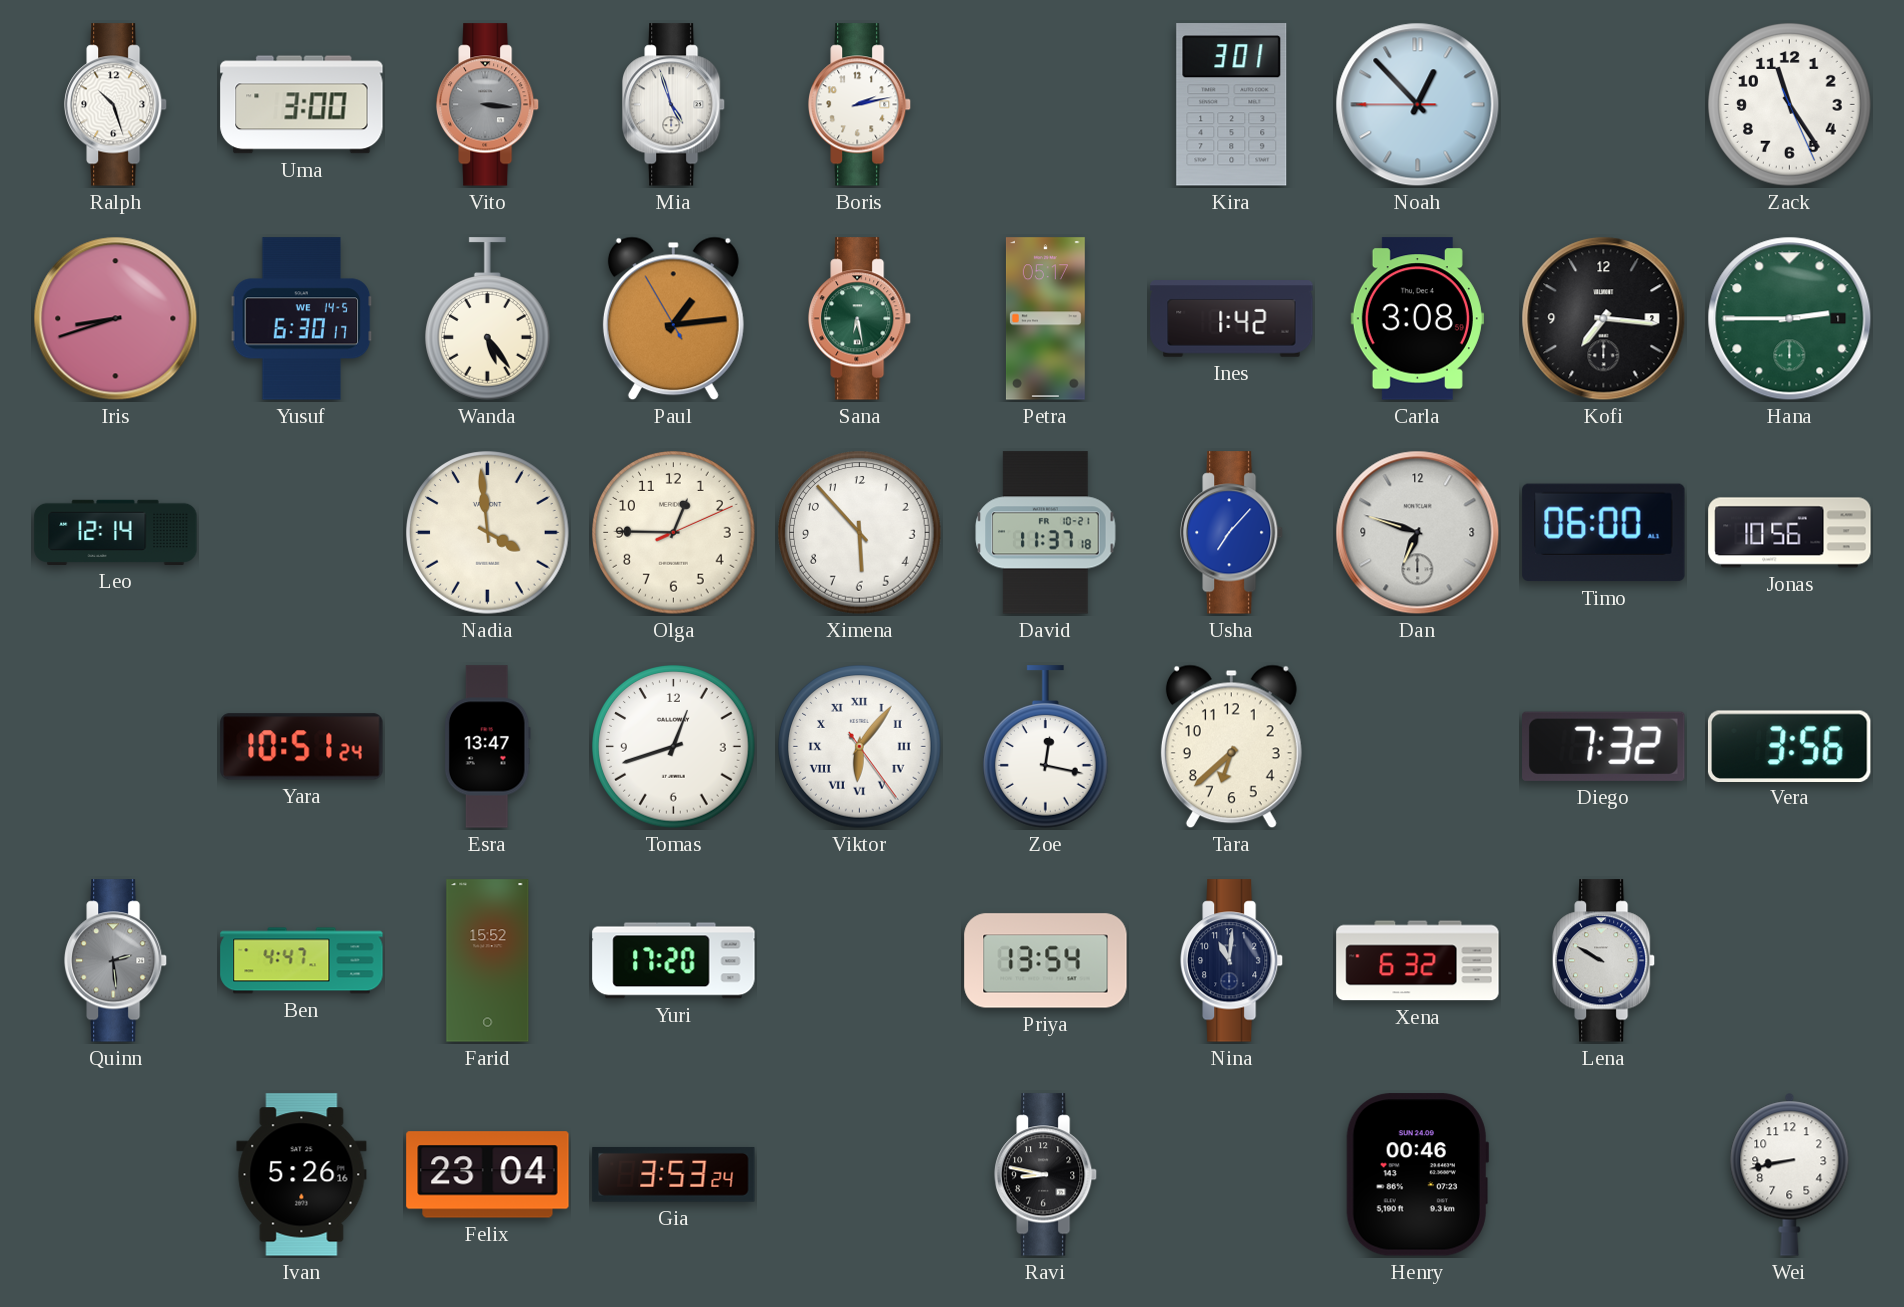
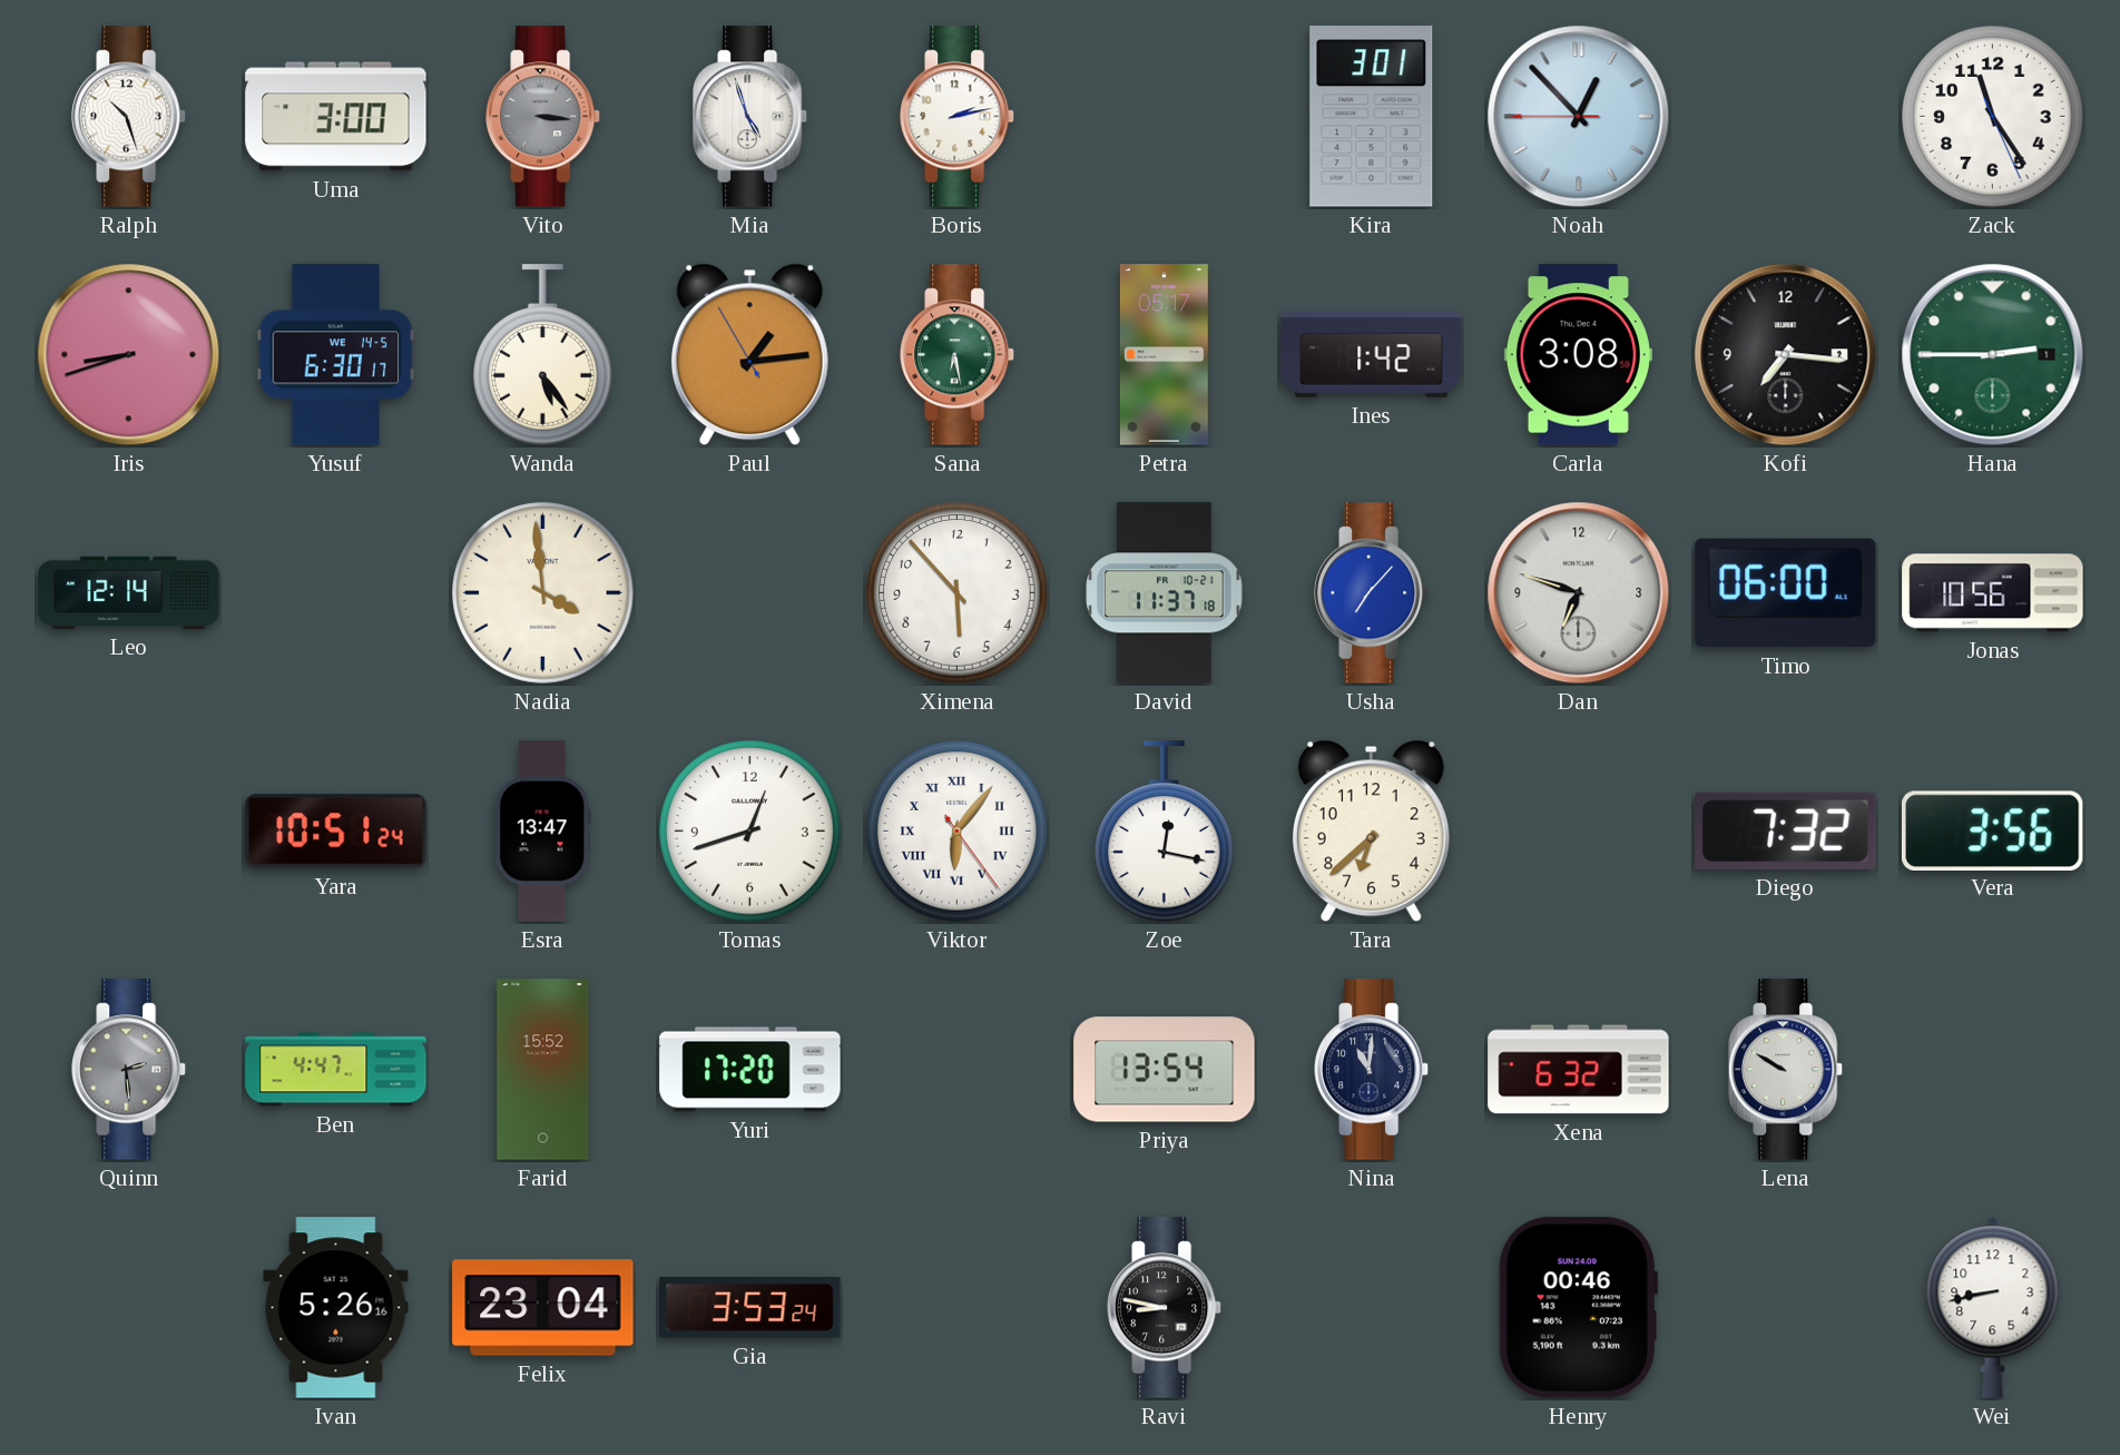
Olga: 12:45 -> none
